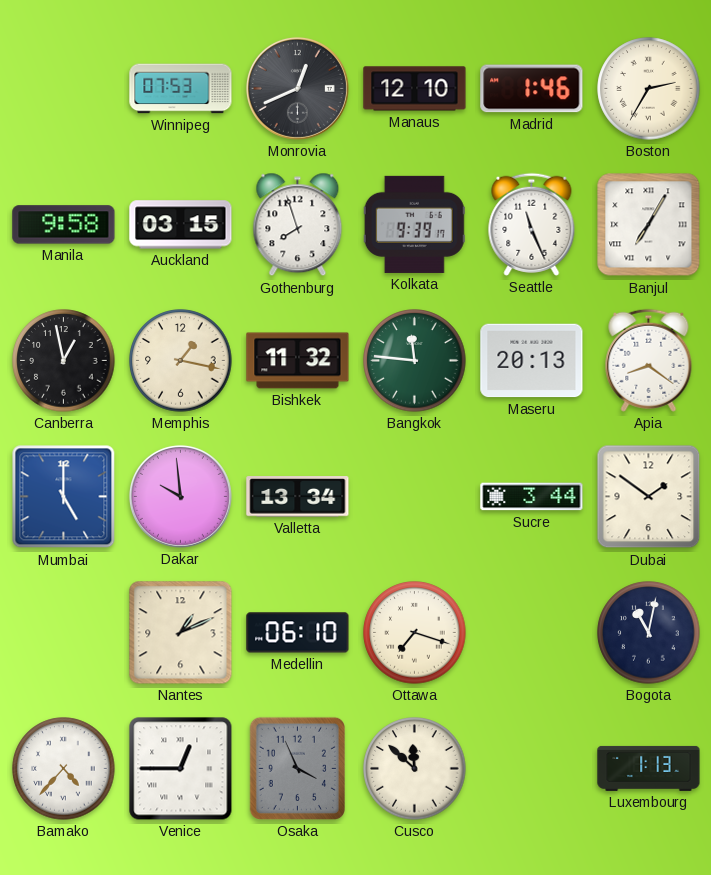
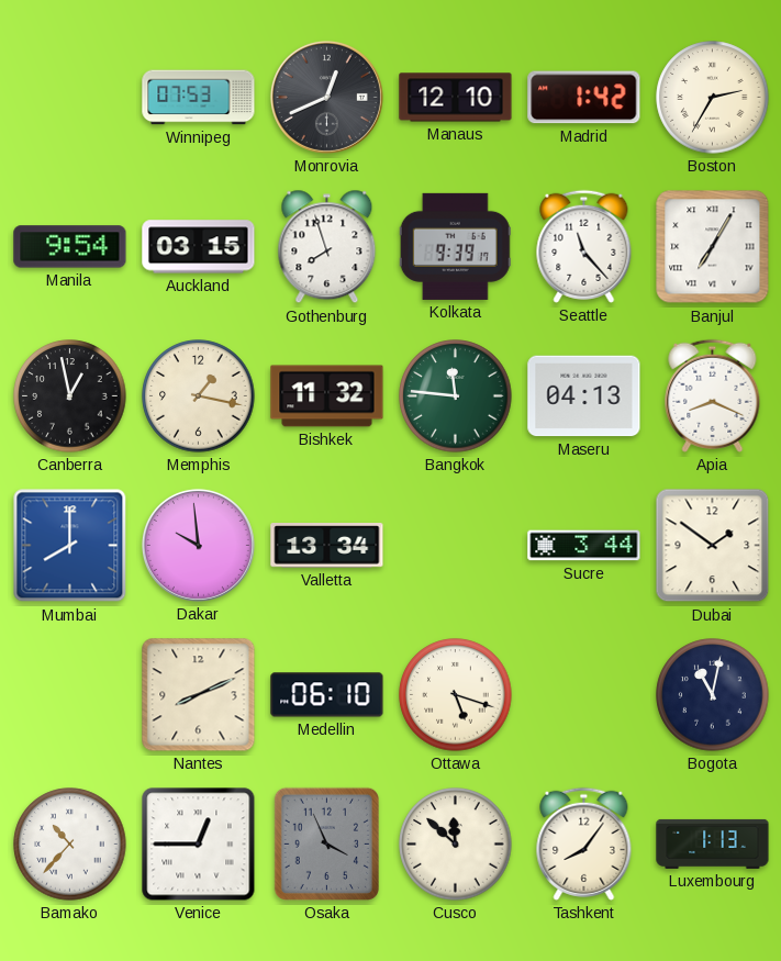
Madrid: 1:46 -> 1:42
Manila: 9:58 -> 9:54
Seattle: 11:26 -> 11:23
Maseru: 20:13 -> 04:13
Apia: 8:21 -> 8:19
Mumbai: 5:00 -> 8:00
Nantes: 1:11 -> 8:11
Ottawa: 7:18 -> 5:18
Bamako: 4:37 -> 10:37
Tashkent: none -> 8:06
